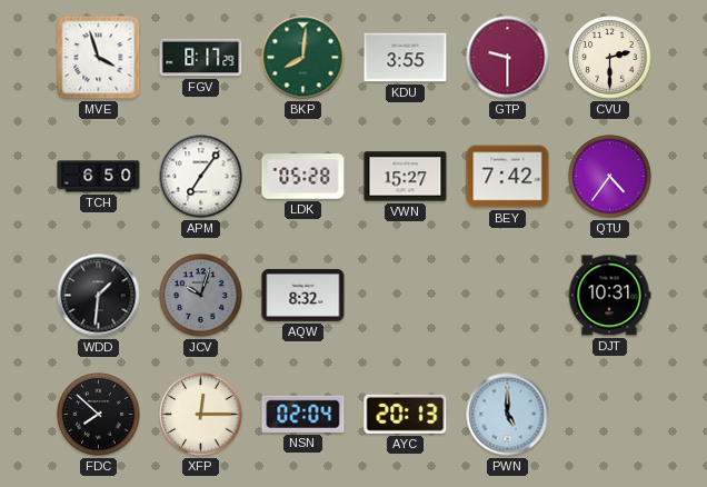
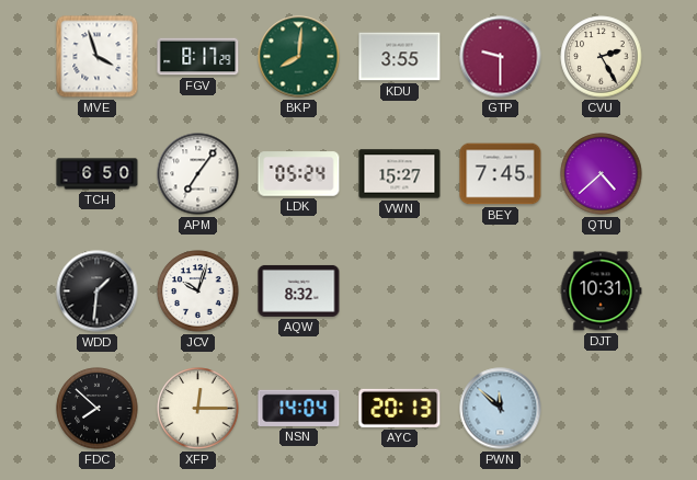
CVU: 2:30 -> 2:25
LDK: 05:28 -> 05:24
BEY: 7:42 -> 7:45
QTU: 4:36 -> 4:38
JCV dial: grey -> white
NSN: 02:04 -> 14:04
PWN: 5:00 -> 11:52
